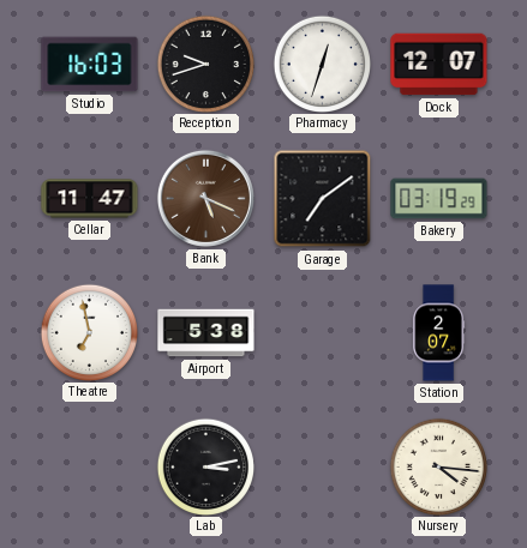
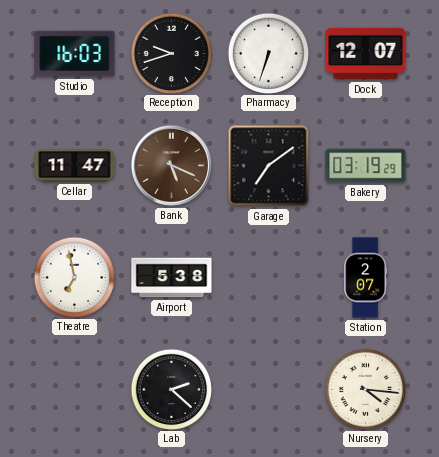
Pharmacy: 12:33 -> 6:33
Lab: 3:13 -> 2:22
